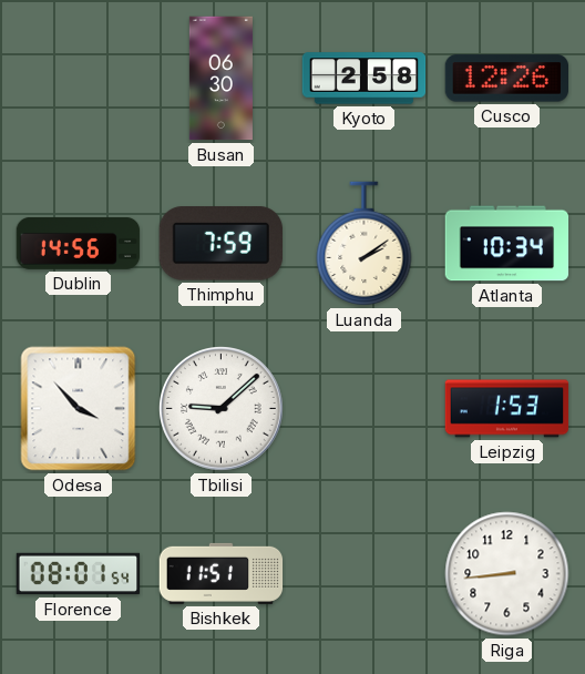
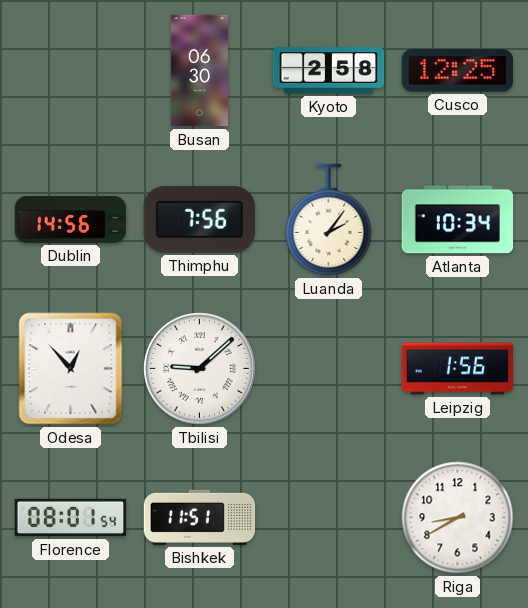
Cusco: 12:26 -> 12:25
Thimphu: 7:59 -> 7:56
Luanda: 2:09 -> 2:06
Odesa: 3:53 -> 12:53
Leipzig: 1:53 -> 1:56
Riga: 8:44 -> 8:40
